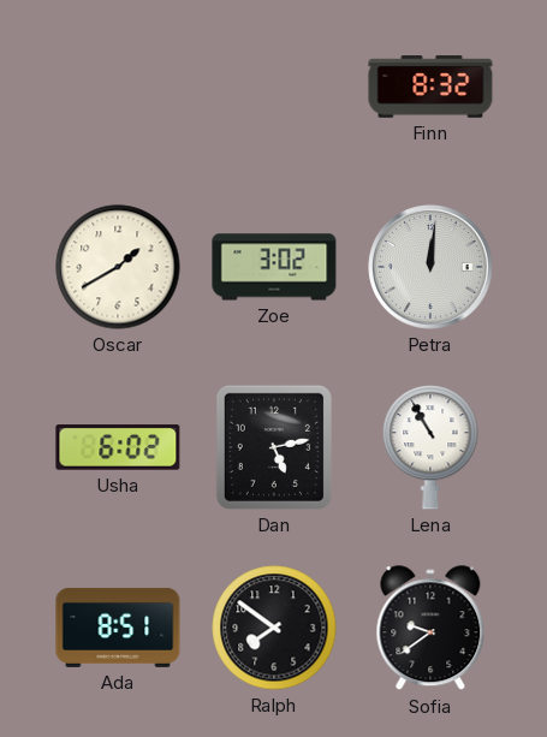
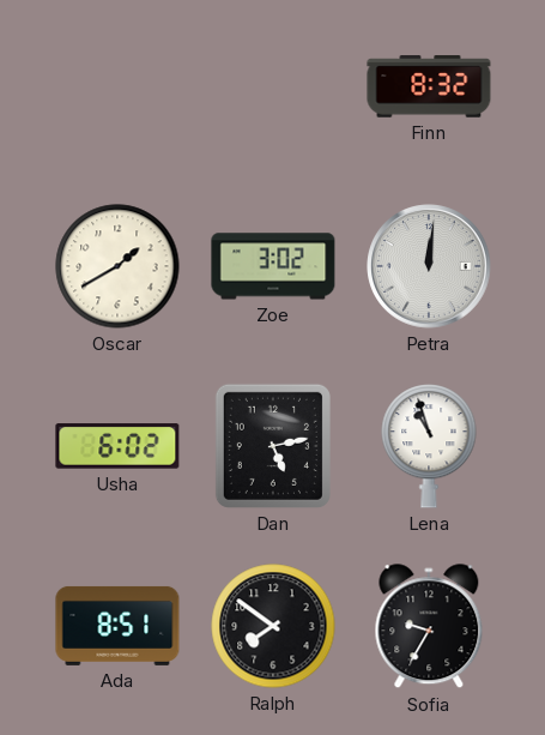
Lena: 10:55 -> 10:57
Sofia: 9:39 -> 9:35
